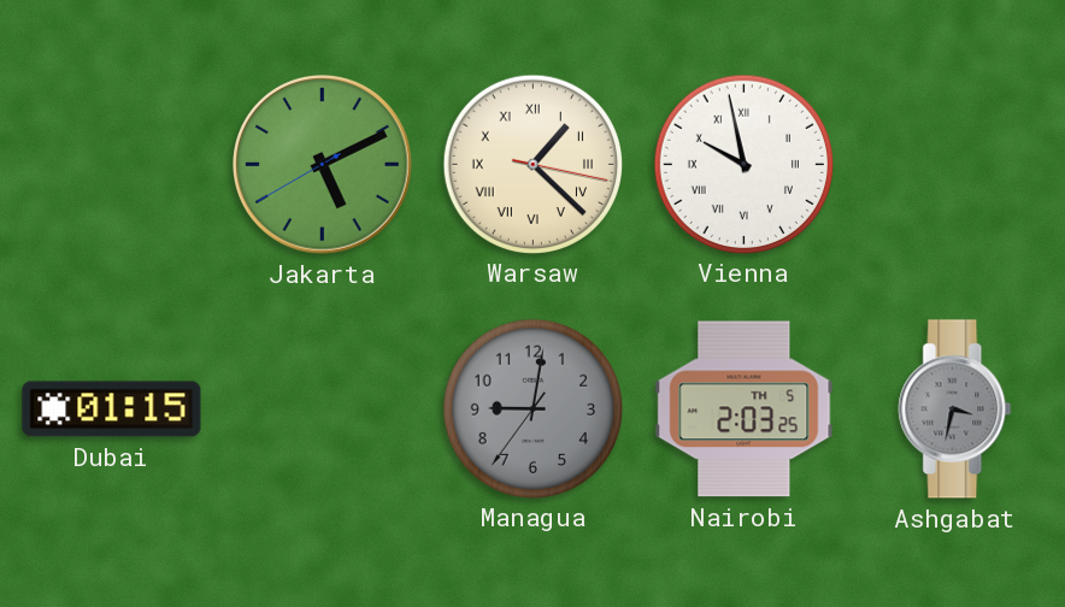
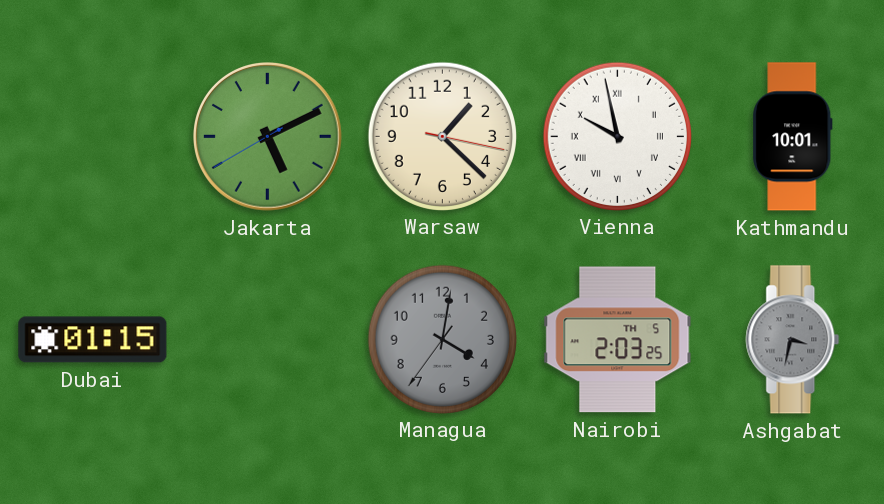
Warsaw numerals: Roman -> Arabic
Kathmandu: none -> 10:01
Managua: 9:01 -> 4:01
